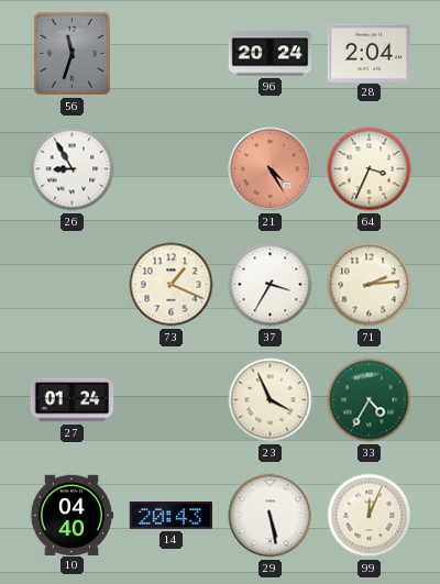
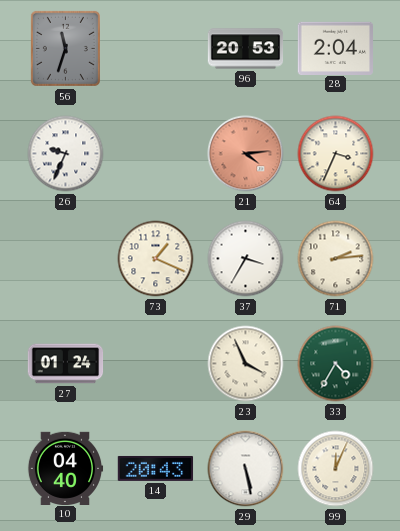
96: 20:24 -> 20:53
26: 8:55 -> 9:34
21: 4:25 -> 4:14
